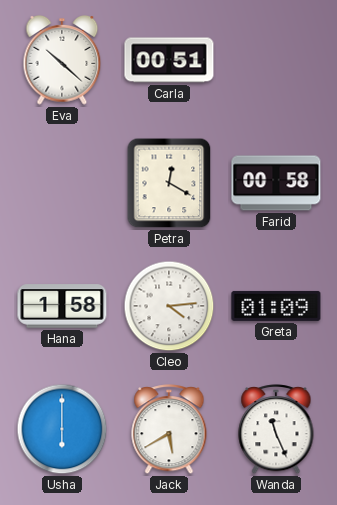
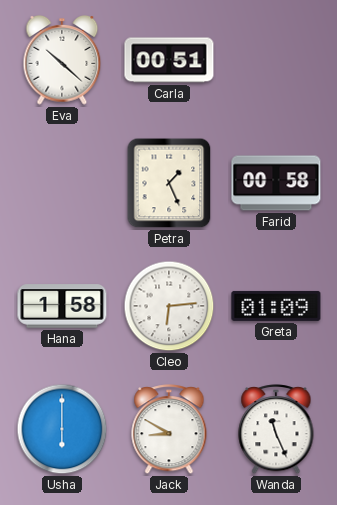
Petra: 12:20 -> 1:26
Cleo: 4:14 -> 6:14
Jack: 5:40 -> 8:50
